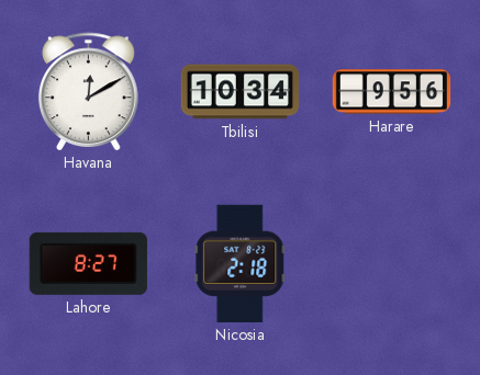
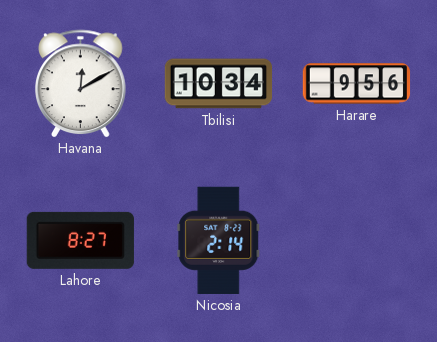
Nicosia: 2:18 -> 2:14
